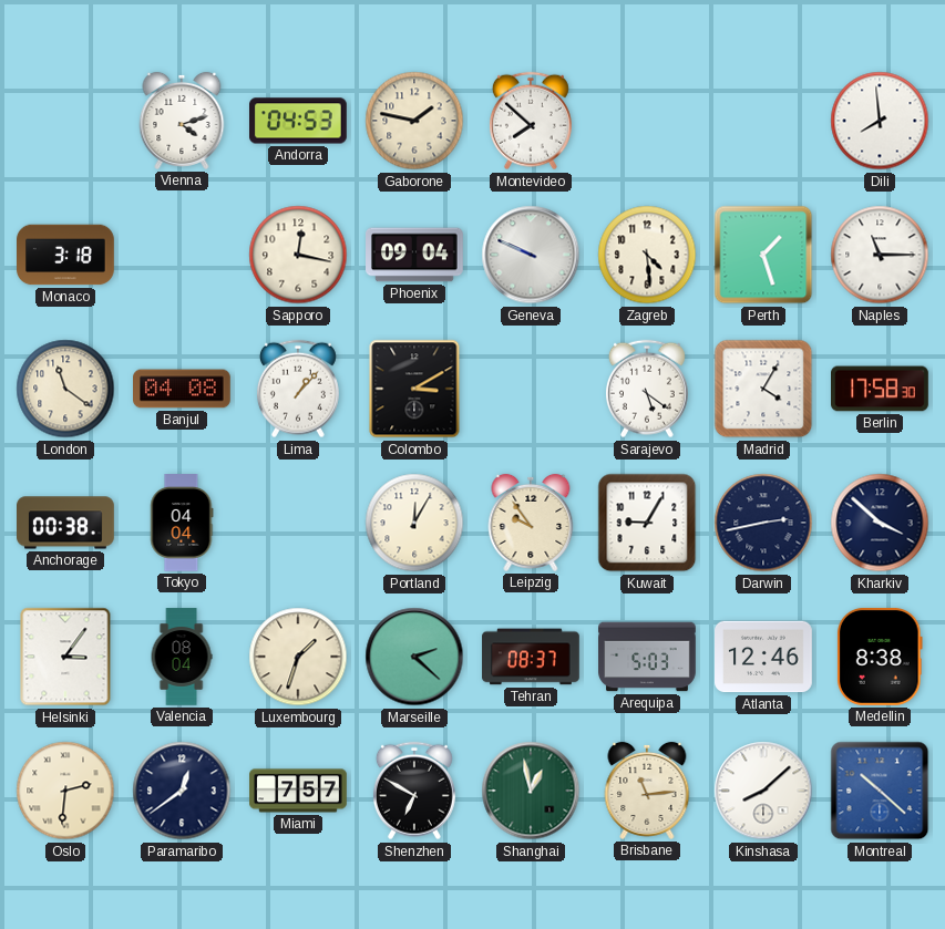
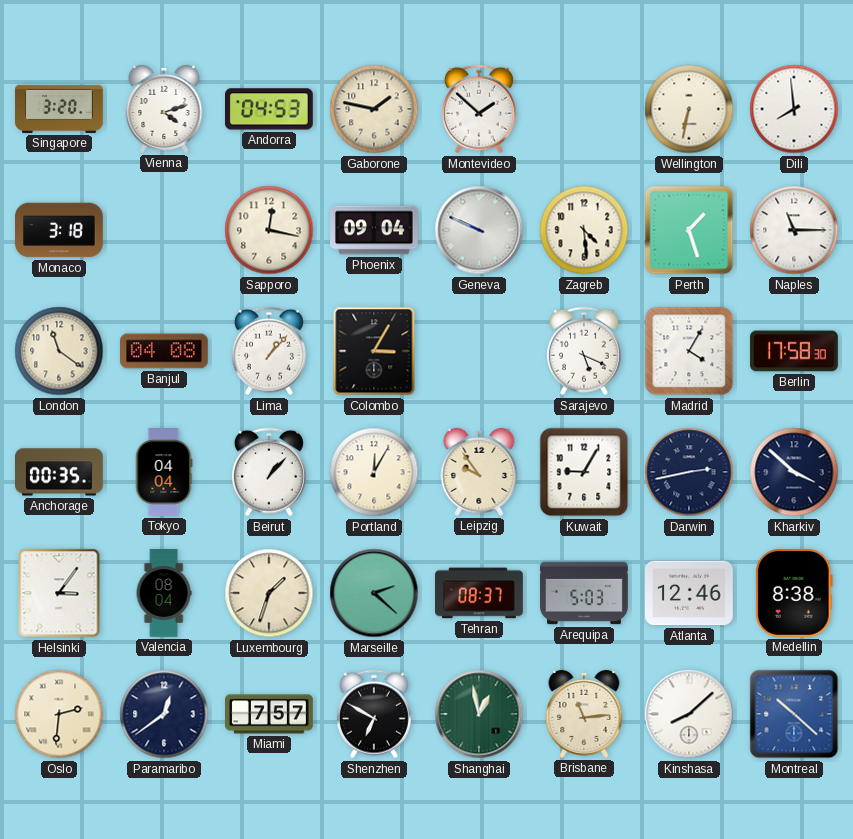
Singapore: none -> 3:20
Montevideo: 7:52 -> 1:52
Wellington: none -> 6:32
Colombo: 3:10 -> 3:05
Sarajevo: 5:21 -> 5:19
Anchorage: 00:38 -> 00:35
Beirut: none -> 1:07
